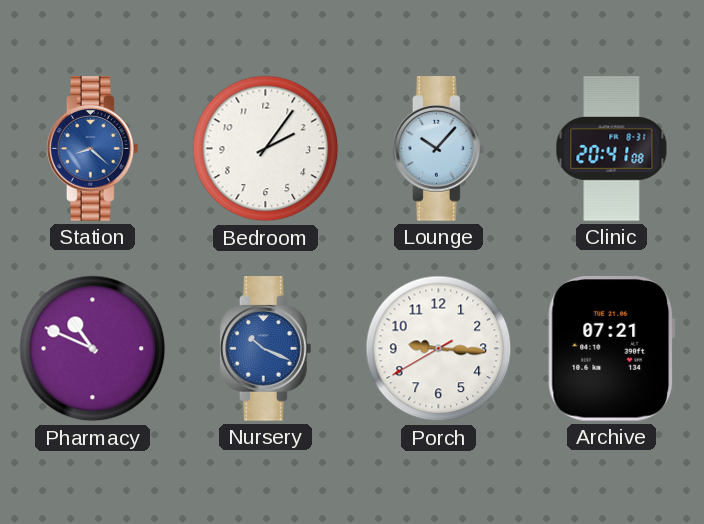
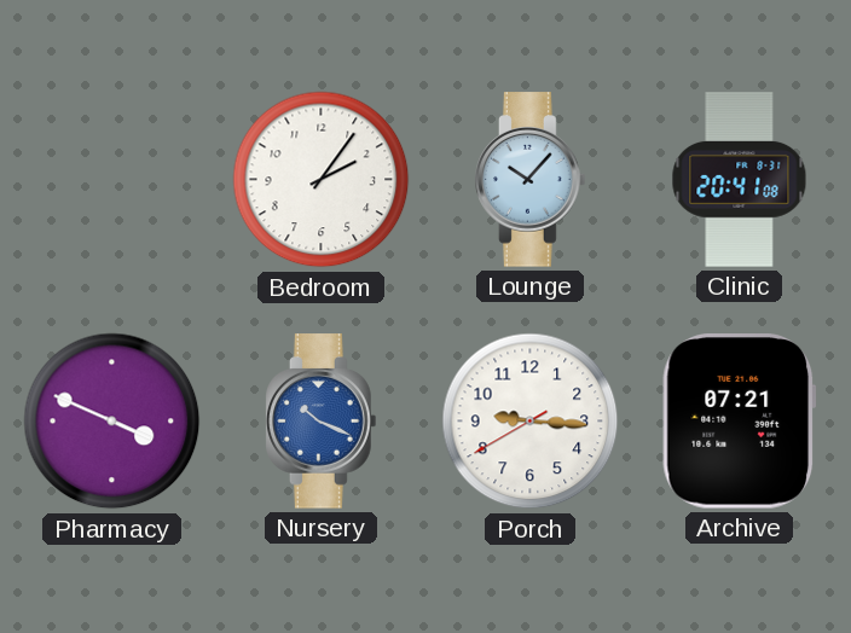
Station: 8:22 -> none
Pharmacy: 10:49 -> 3:49
